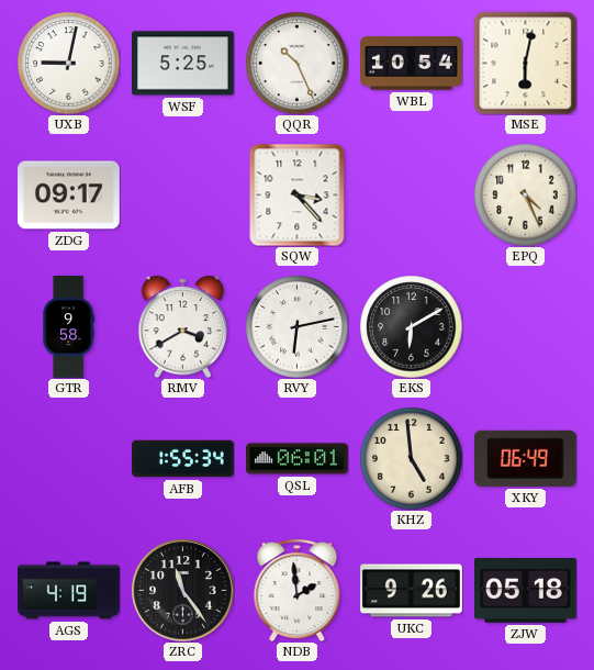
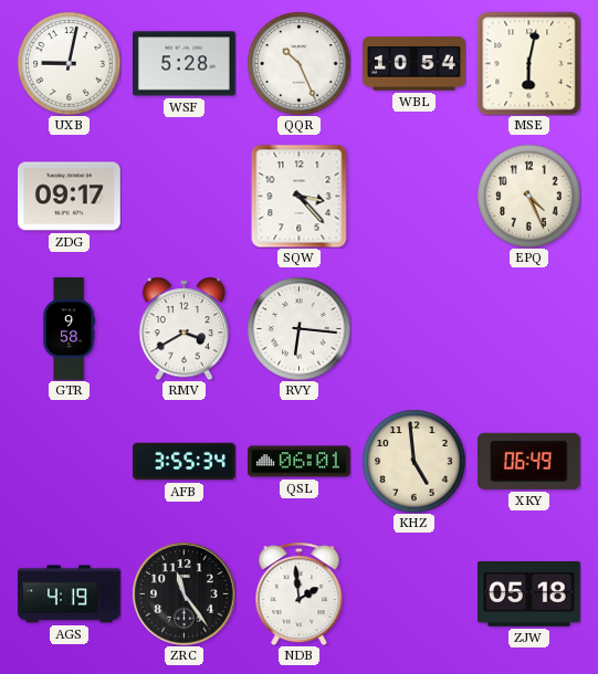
WSF: 5:25 -> 5:28
RVY: 6:13 -> 6:16
EKS: 6:10 -> none
AFB: 1:55 -> 3:55
UKC: 9:26 -> none
